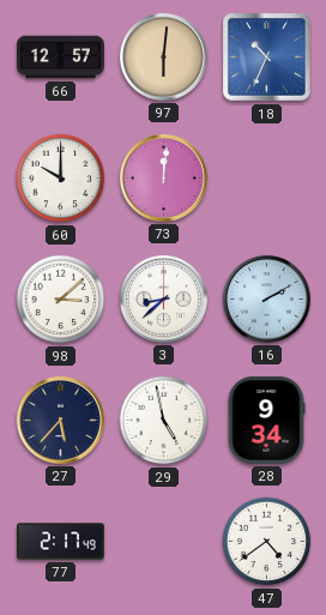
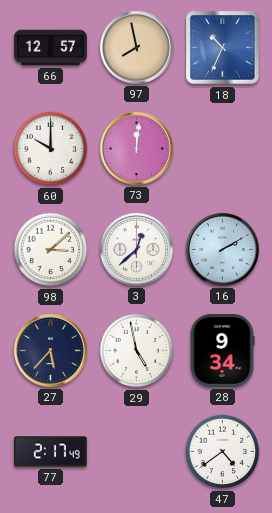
97: 6:01 -> 7:58
3: 8:38 -> 12:38
